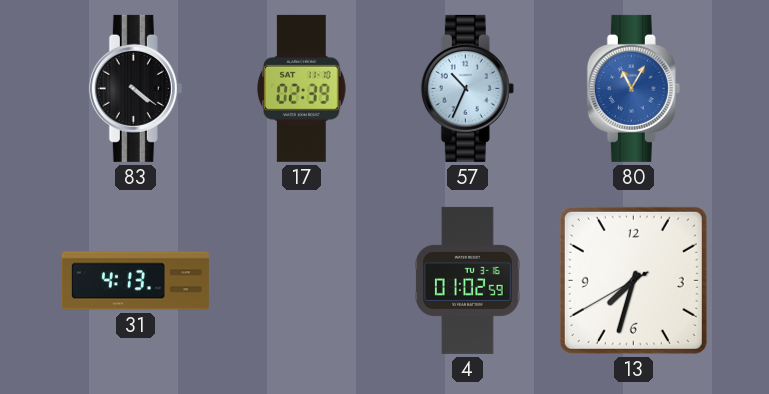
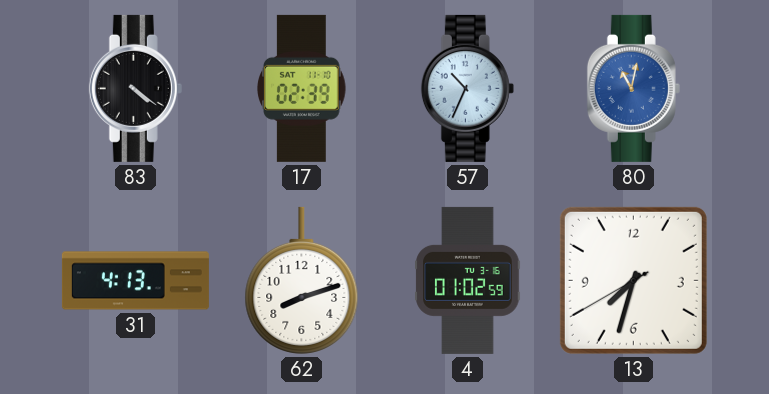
80: 11:05 -> 11:02
62: none -> 8:12
